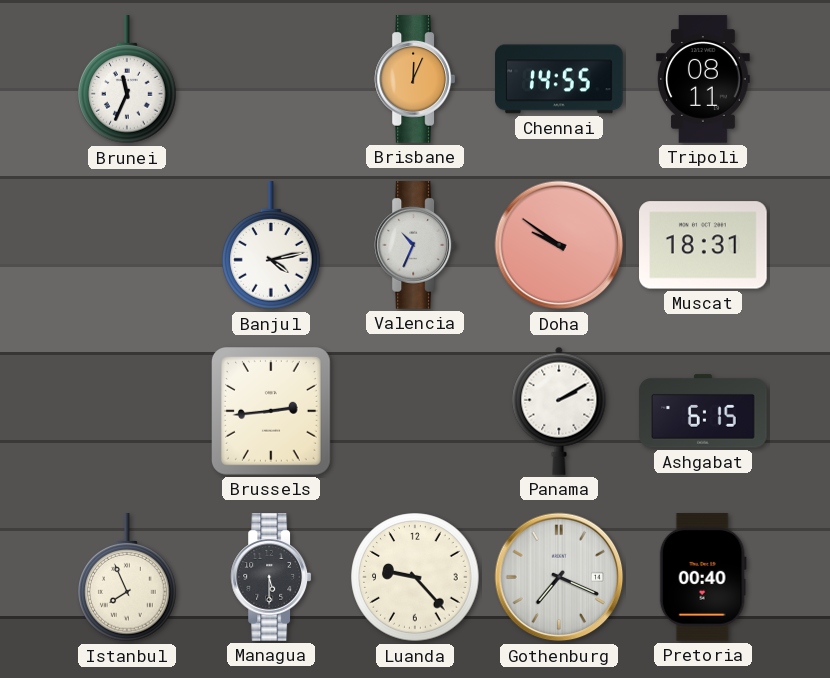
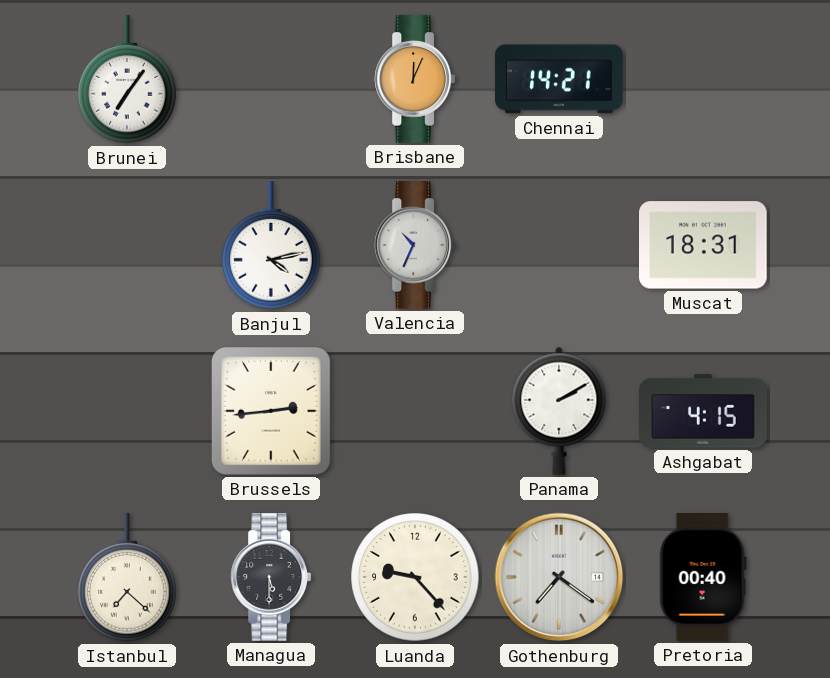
Brunei: 11:34 -> 7:06
Chennai: 14:55 -> 14:21
Tripoli: 08:11 -> none
Doha: 9:51 -> none
Ashgabat: 6:15 -> 4:15
Istanbul: 7:56 -> 7:22
Gothenburg: 7:19 -> 7:21
